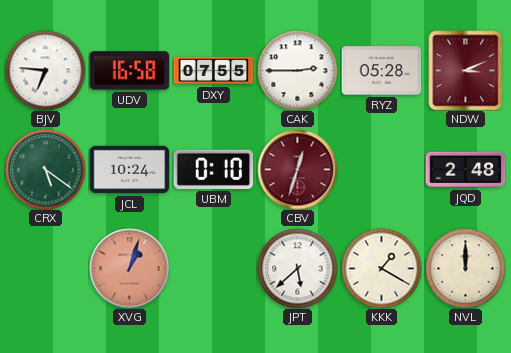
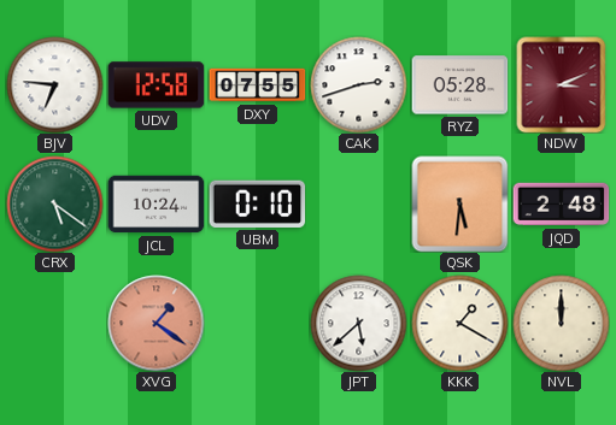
UDV: 16:58 -> 12:58
CAK: 2:45 -> 2:42
CBV: 12:33 -> none
QSK: none -> 5:31
XVG: 1:03 -> 1:21
